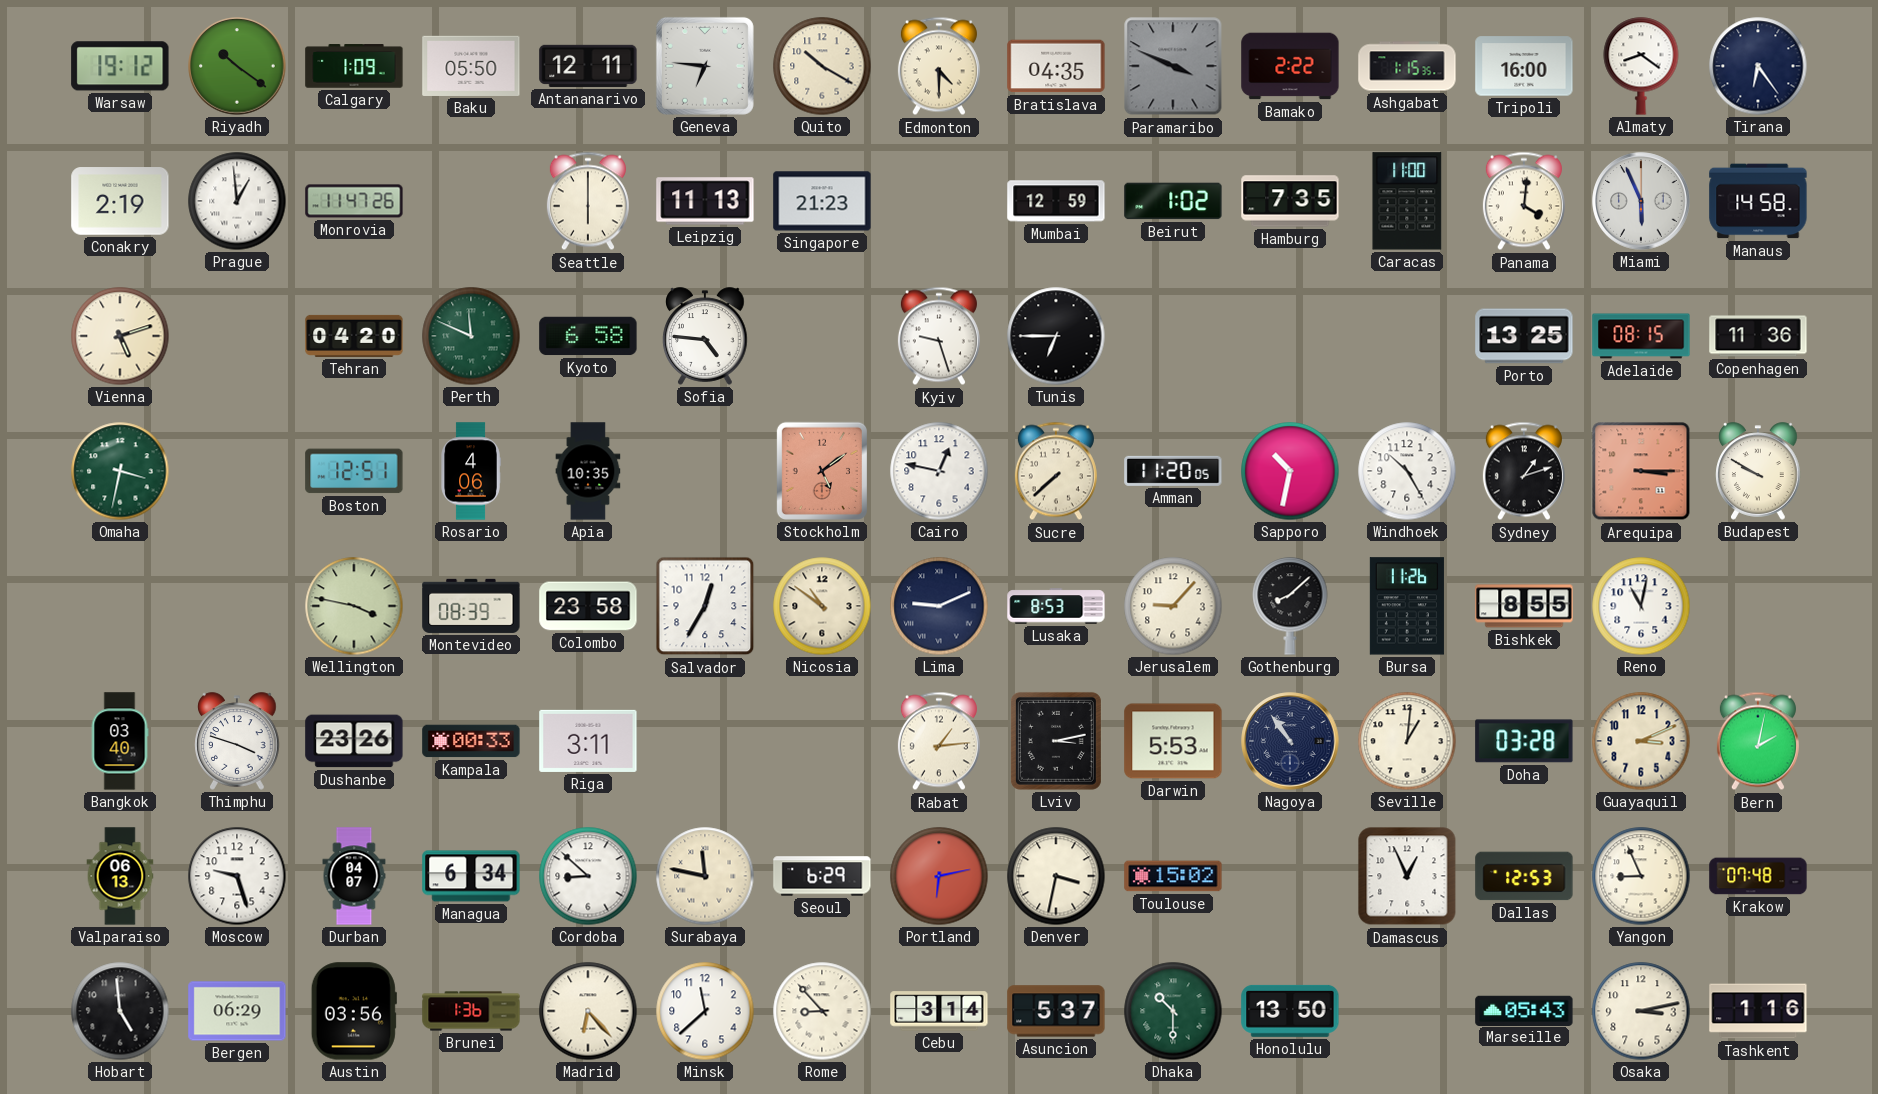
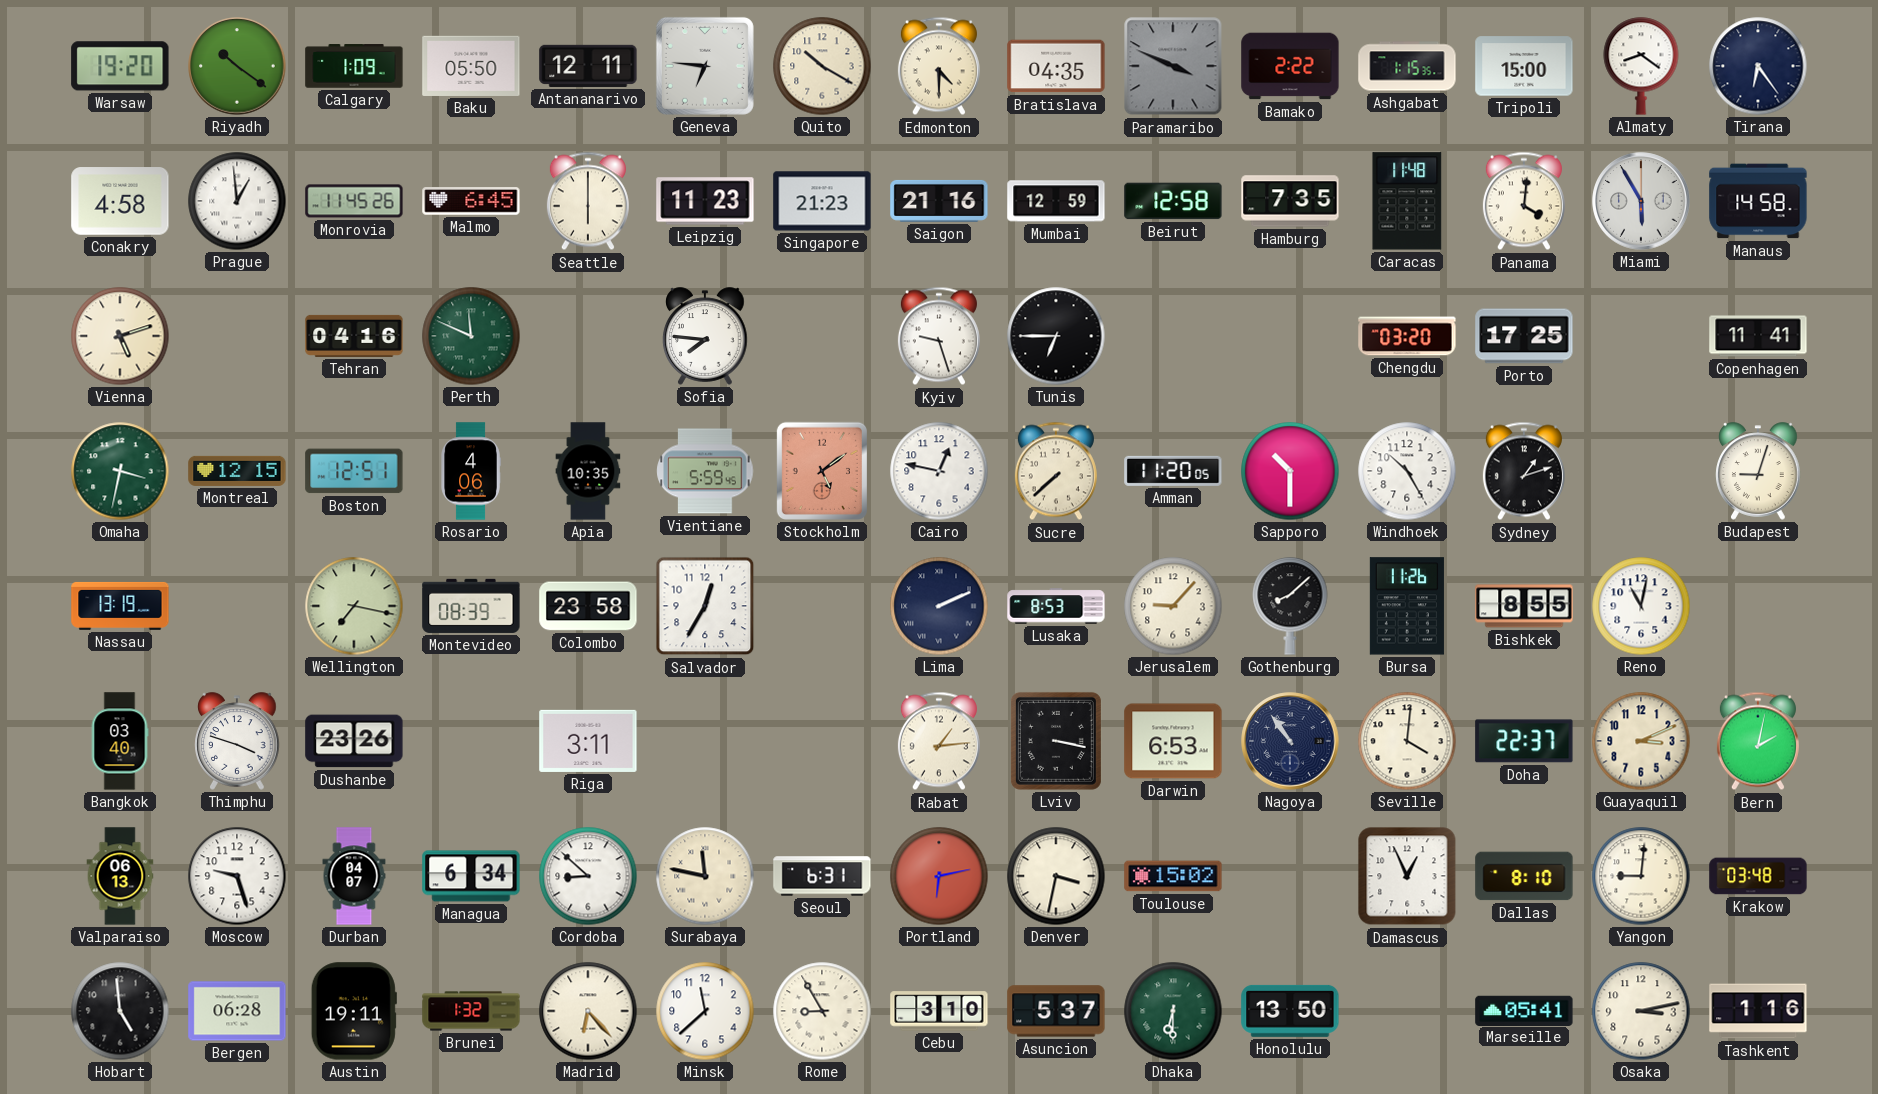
Warsaw: 19:12 -> 19:20
Tripoli: 16:00 -> 15:00
Conakry: 2:19 -> 4:58
Monrovia: 11:47 -> 11:45
Malmo: none -> 6:45
Leipzig: 11:13 -> 11:23
Saigon: none -> 21:16
Beirut: 1:02 -> 12:58
Caracas: 11:00 -> 11:48
Miami: 5:56 -> 5:55
Tehran: 04:20 -> 04:16
Kyoto: 6:58 -> none
Sofia: 4:46 -> 7:46
Chengdu: none -> 03:20
Porto: 13:25 -> 17:25
Adelaide: 08:15 -> none
Copenhagen: 11:36 -> 11:41
Montreal: none -> 12:15
Vientiane: none -> 5:59
Sapporo: 10:32 -> 10:30
Arequipa: 3:15 -> none
Budapest: 9:50 -> 9:03
Nassau: none -> 13:19
Wellington: 3:47 -> 7:17
Nicosia: 10:51 -> none
Lima: 9:11 -> 2:11
Kampala: 00:33 -> none
Lviv: 3:13 -> 3:17
Darwin: 5:53 -> 6:53
Seville: 1:01 -> 4:01
Doha: 03:28 -> 22:37
Seoul: 6:29 -> 6:31
Dallas: 12:53 -> 8:10
Yangon: 8:56 -> 9:01
Krakow: 07:48 -> 03:48
Bergen: 06:29 -> 06:28
Austin: 03:56 -> 19:11
Brunei: 1:36 -> 1:32
Rome: 8:53 -> 8:55
Cebu: 3:14 -> 3:10
Dhaka: 10:30 -> 6:30
Marseille: 05:43 -> 05:41
